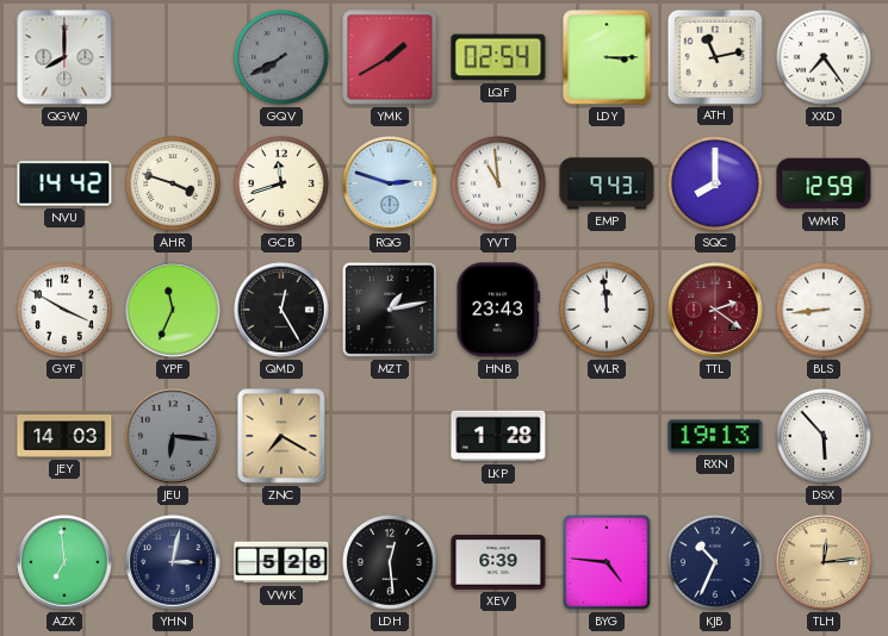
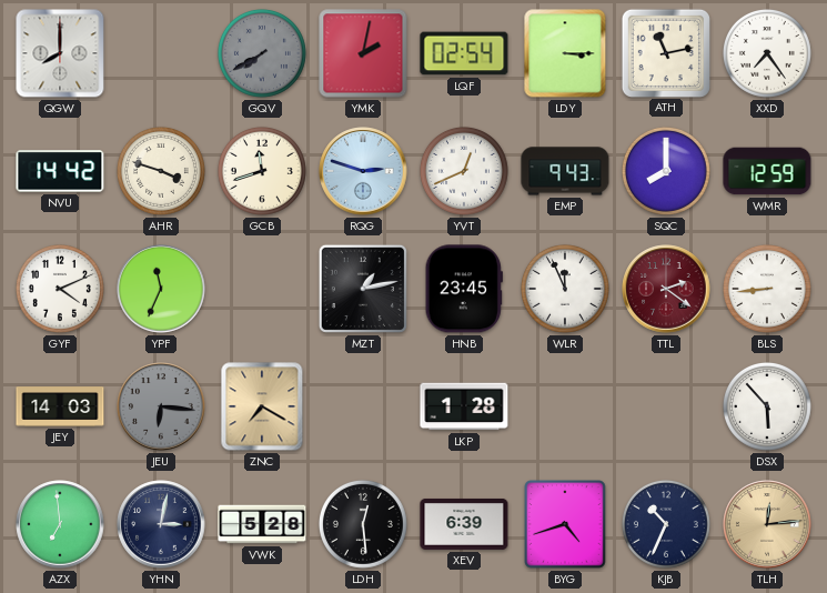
YMK: 1:40 -> 2:02
YVT: 10:59 -> 12:41
GYF: 3:50 -> 4:11
QMD: 12:25 -> none
HNB: 23:43 -> 23:45
WLR: 11:59 -> 11:56
RXN: 19:13 -> none
BYG: 4:46 -> 4:42
